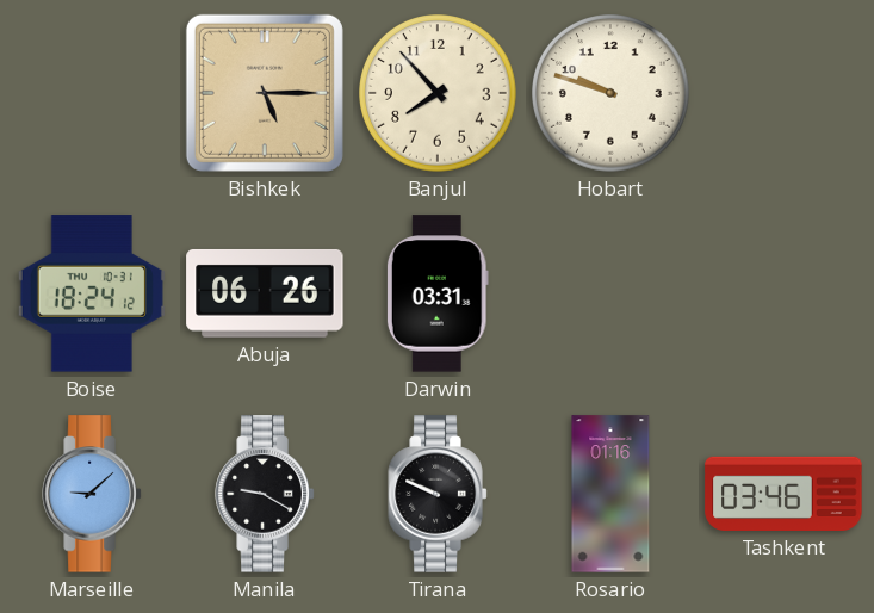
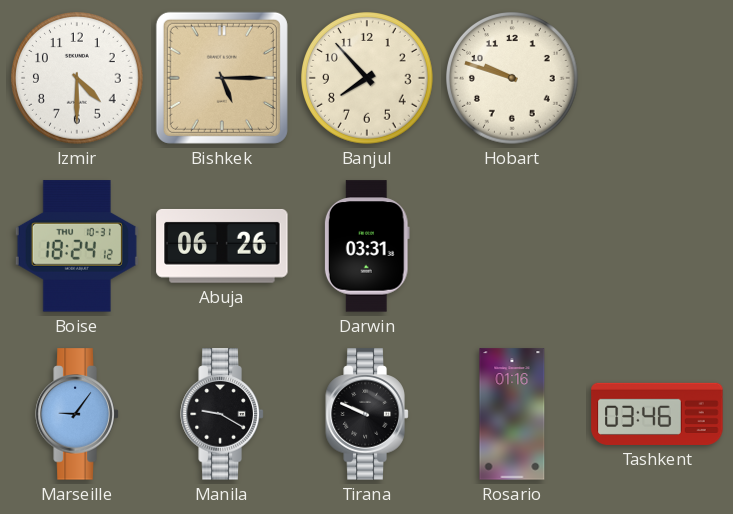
Izmir: none -> 4:30
Marseille: 9:08 -> 9:06
